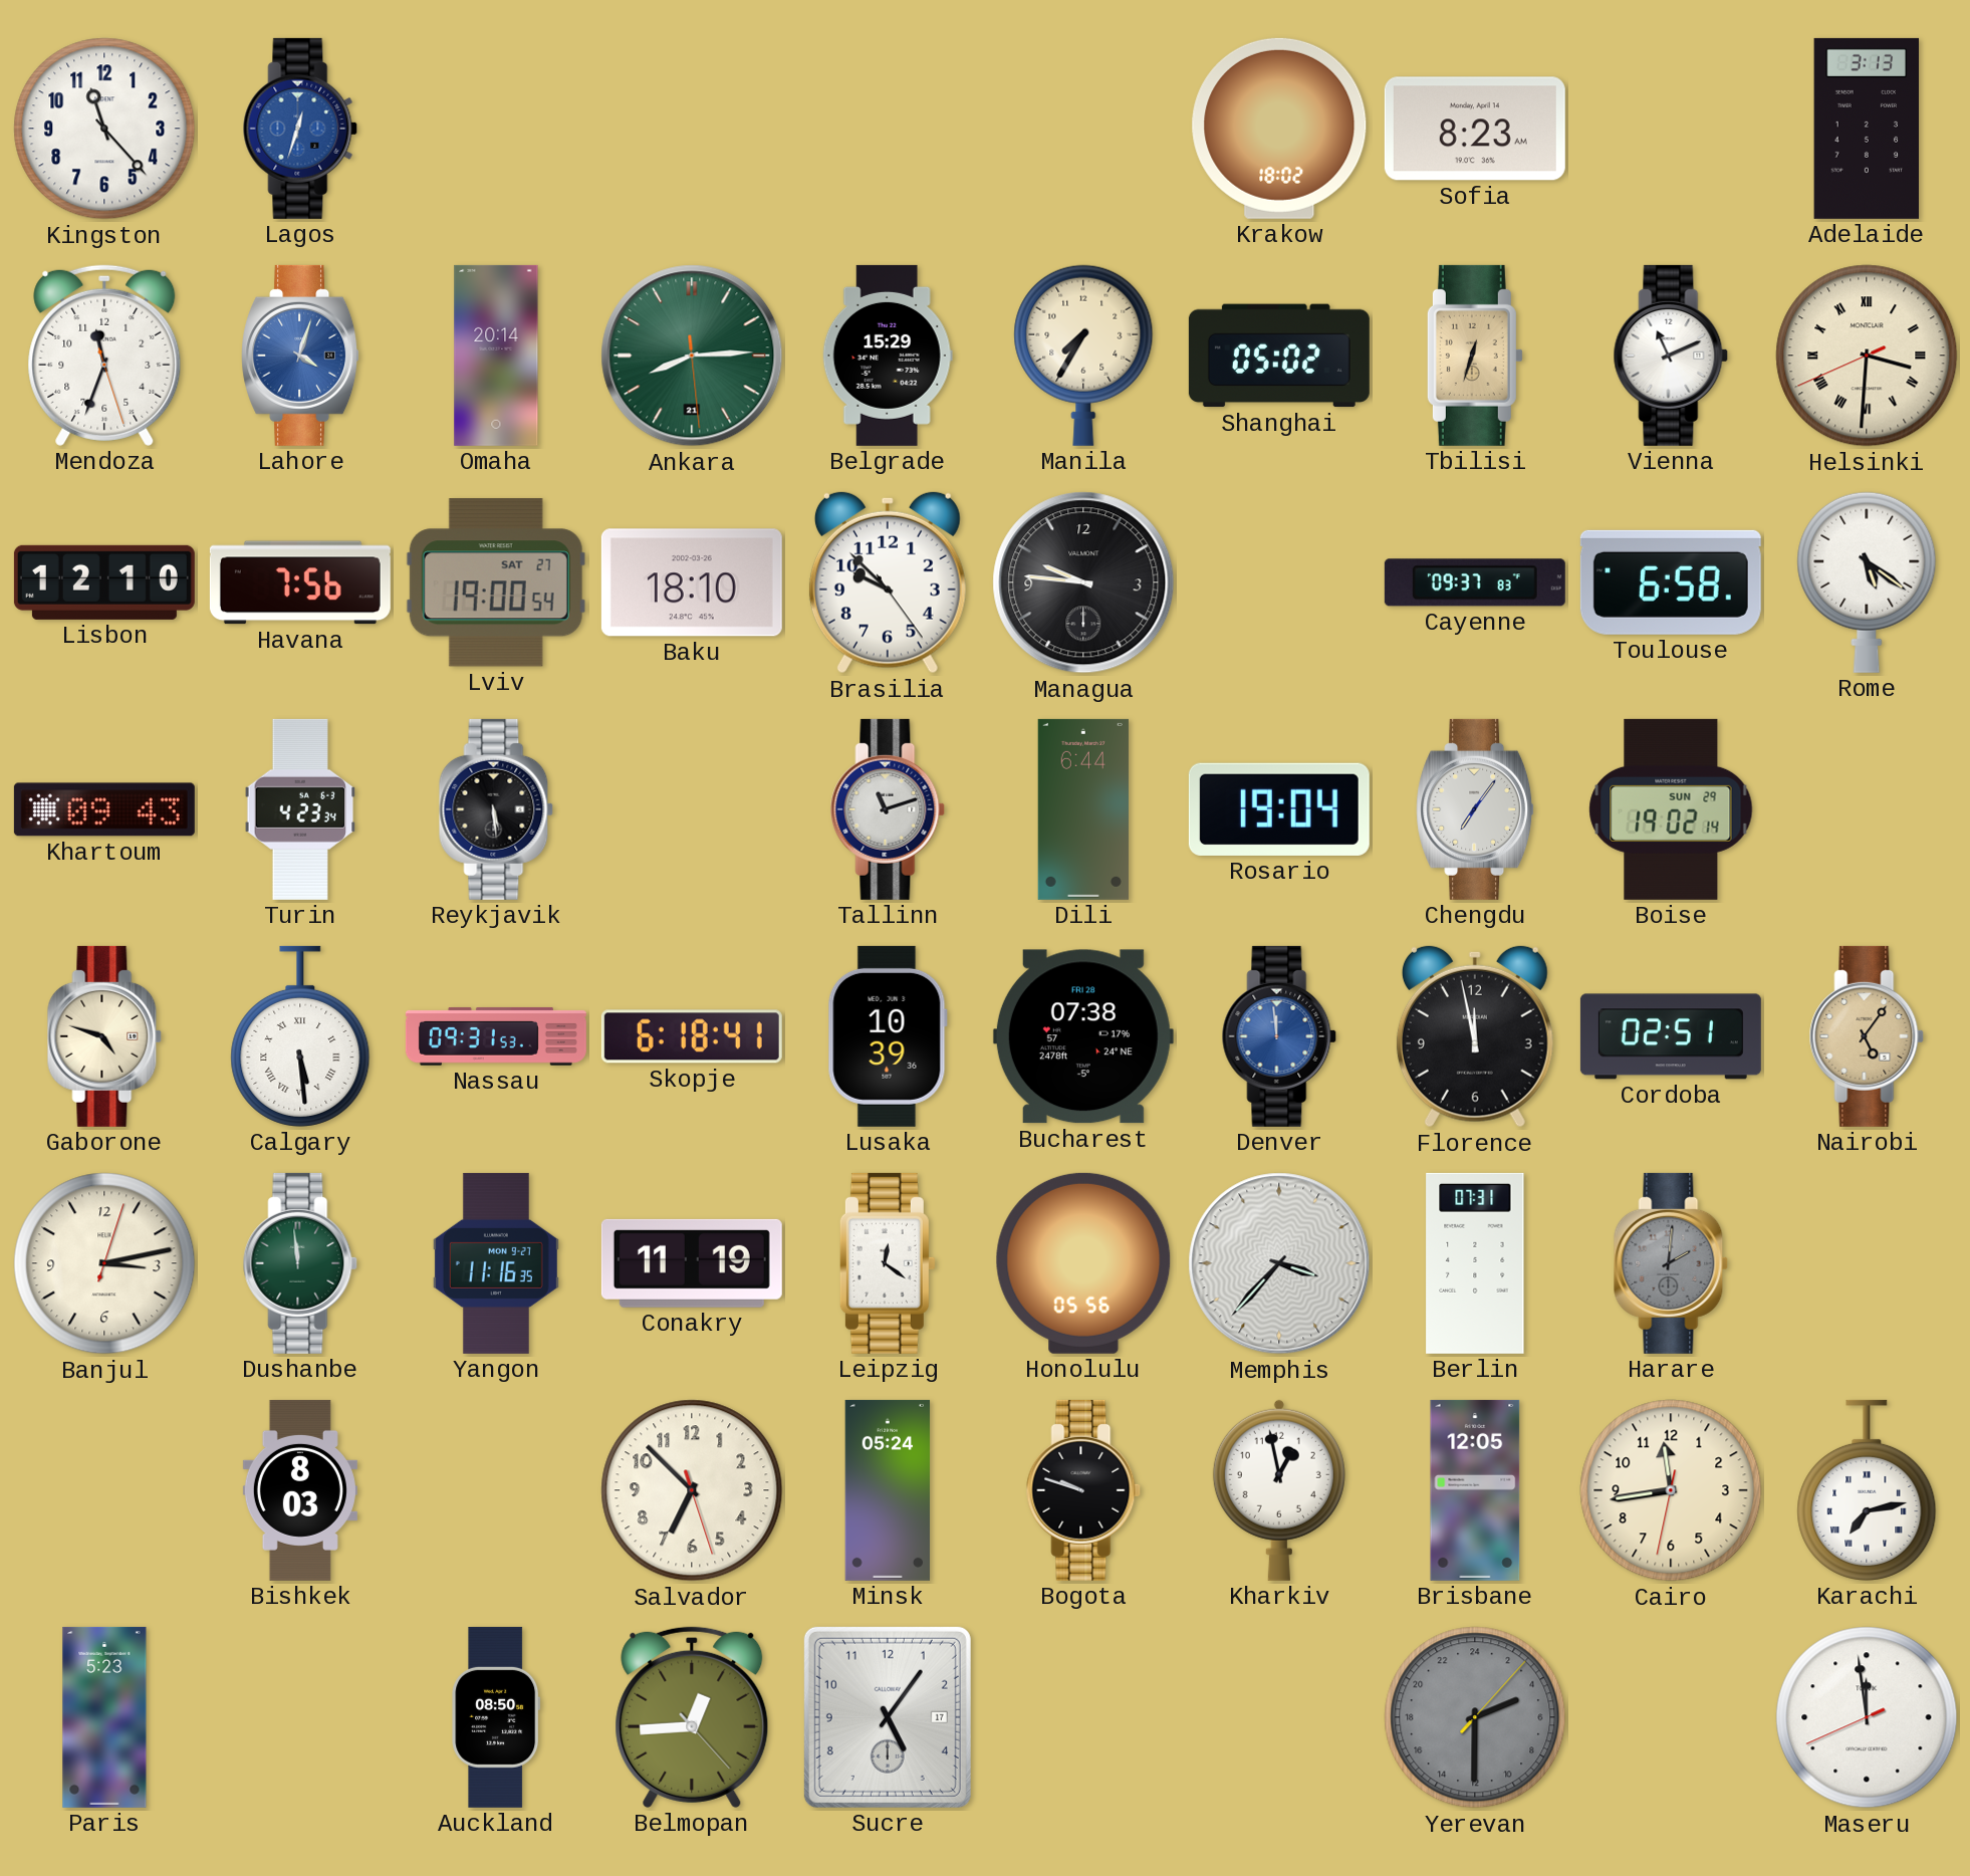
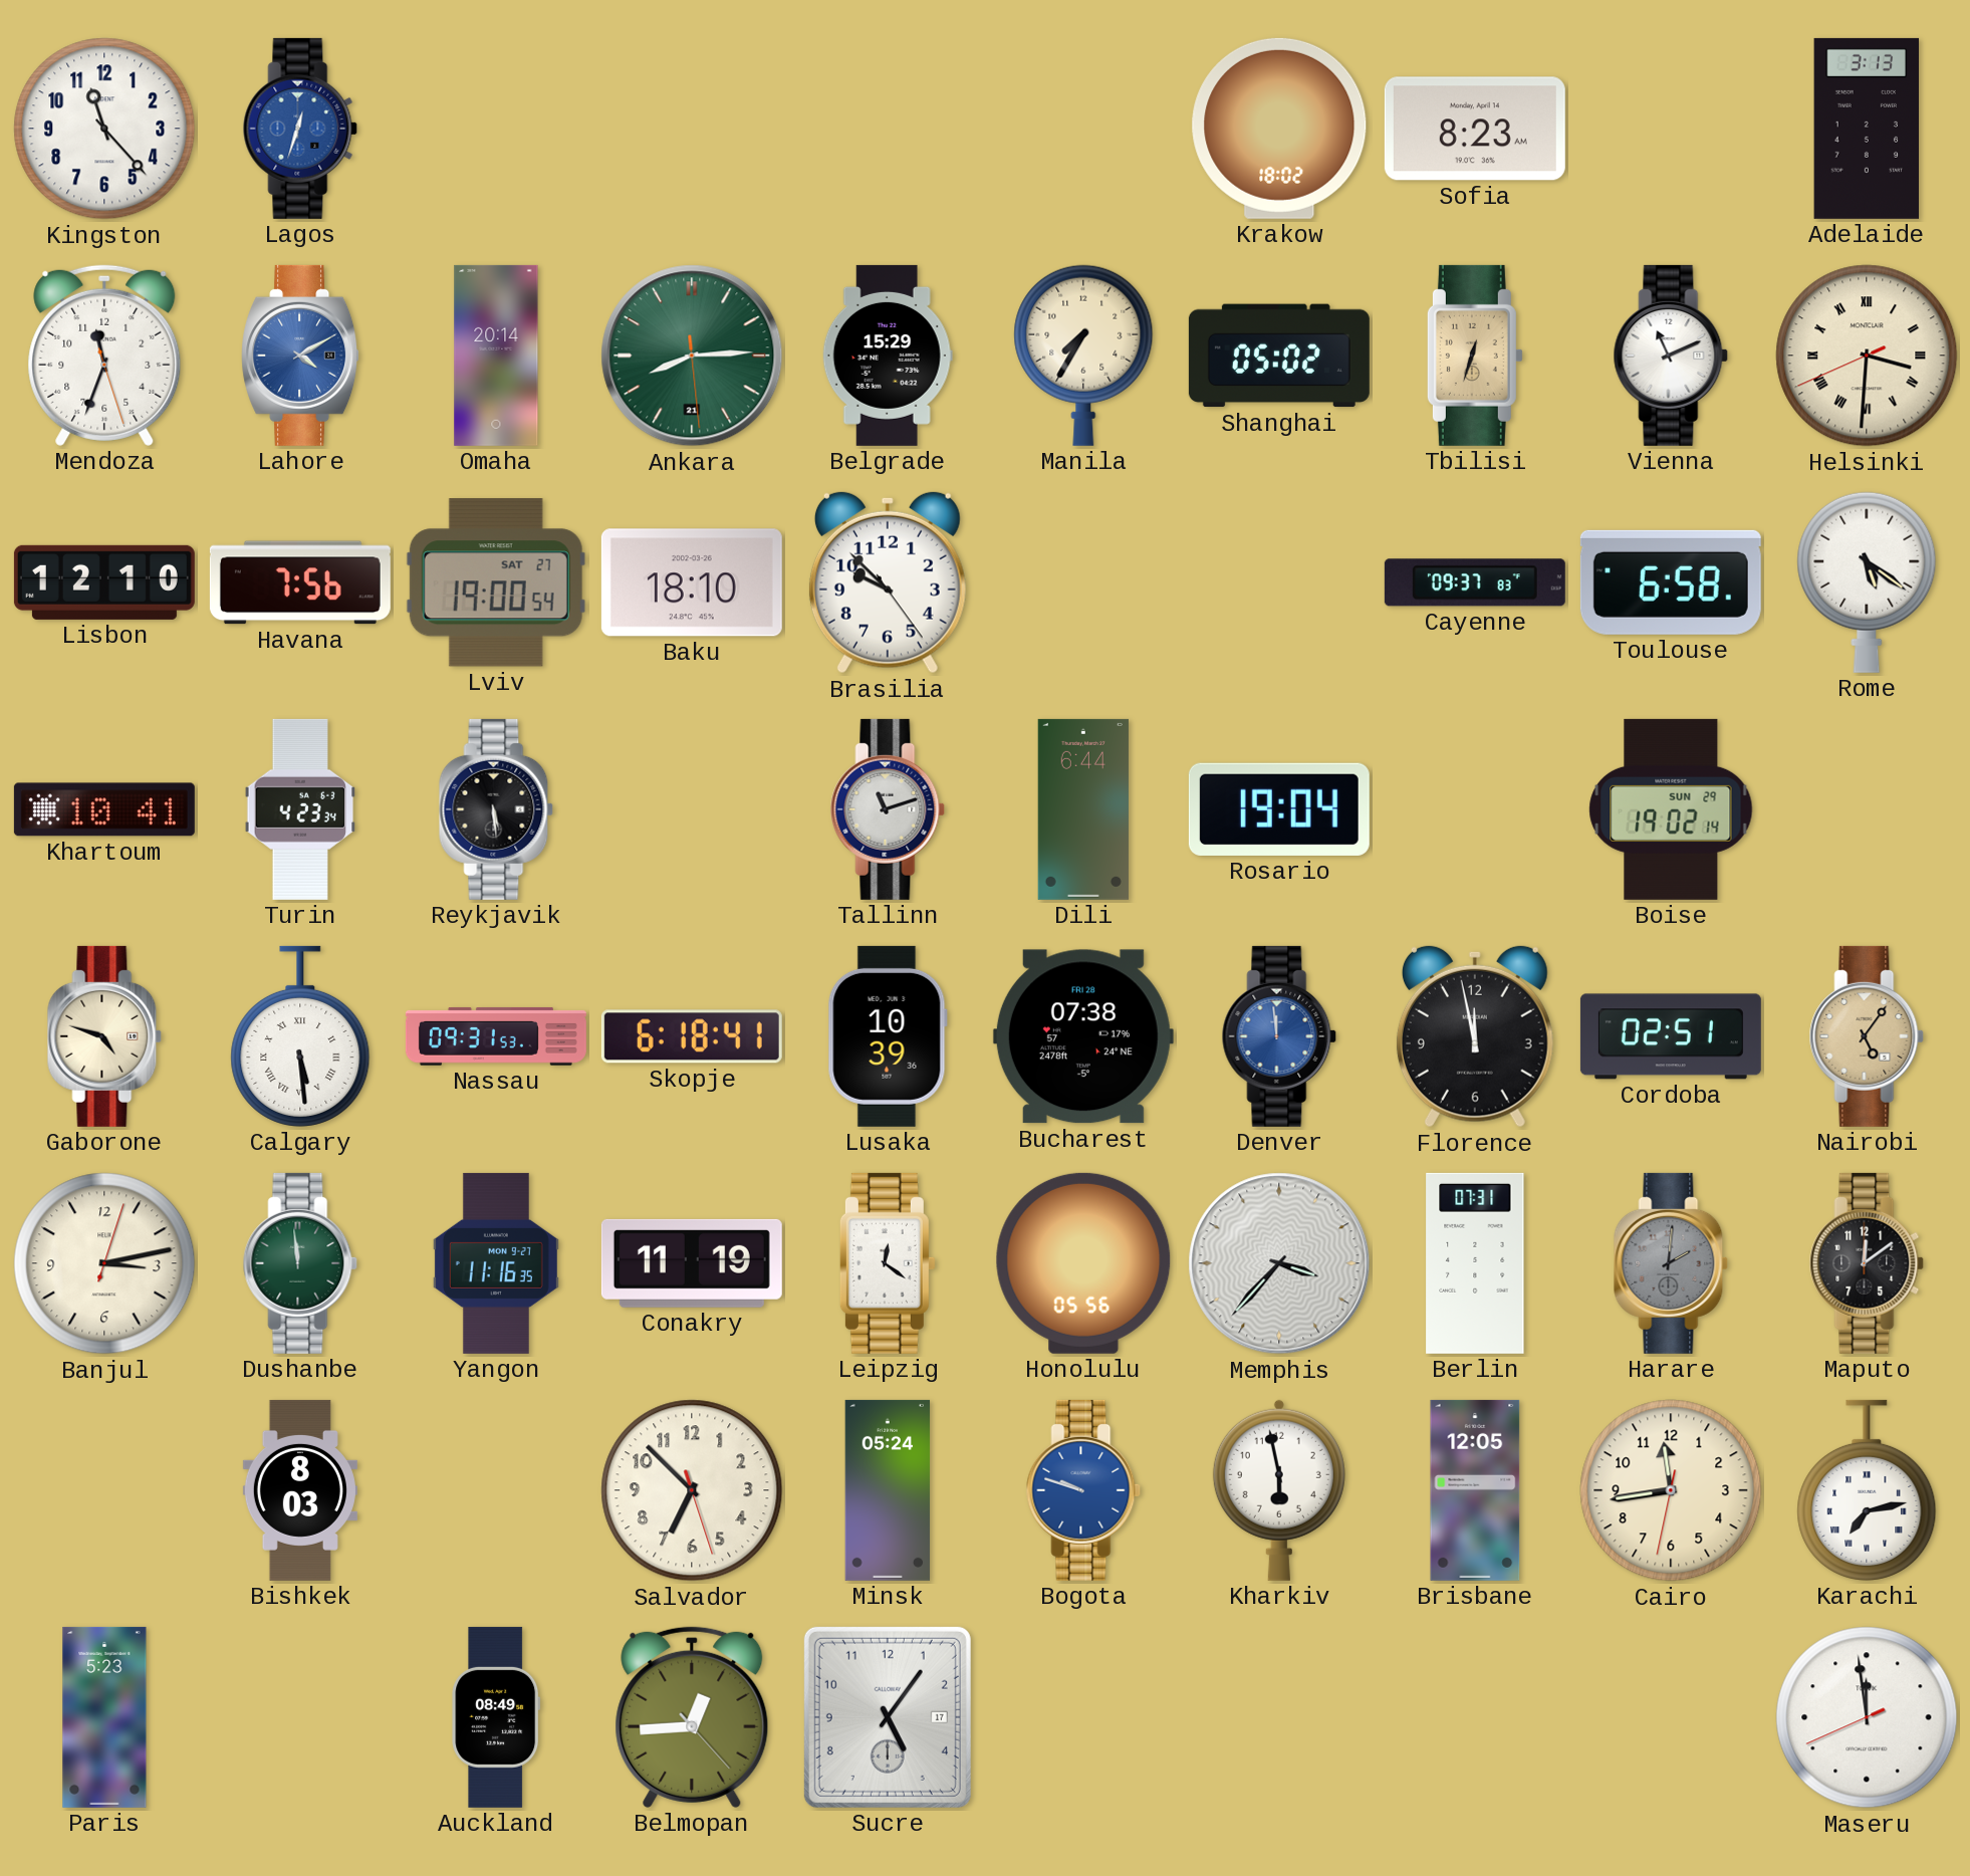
Lahore: 4:03 -> 4:10
Managua: 9:46 -> none
Khartoum: 09:43 -> 10:41
Chengdu: 7:06 -> none
Maputo: none -> 12:09
Bogota dial: black -> blue
Kharkiv: 12:58 -> 5:58
Auckland: 08:50 -> 08:49
Yerevan: 4:30 -> none
